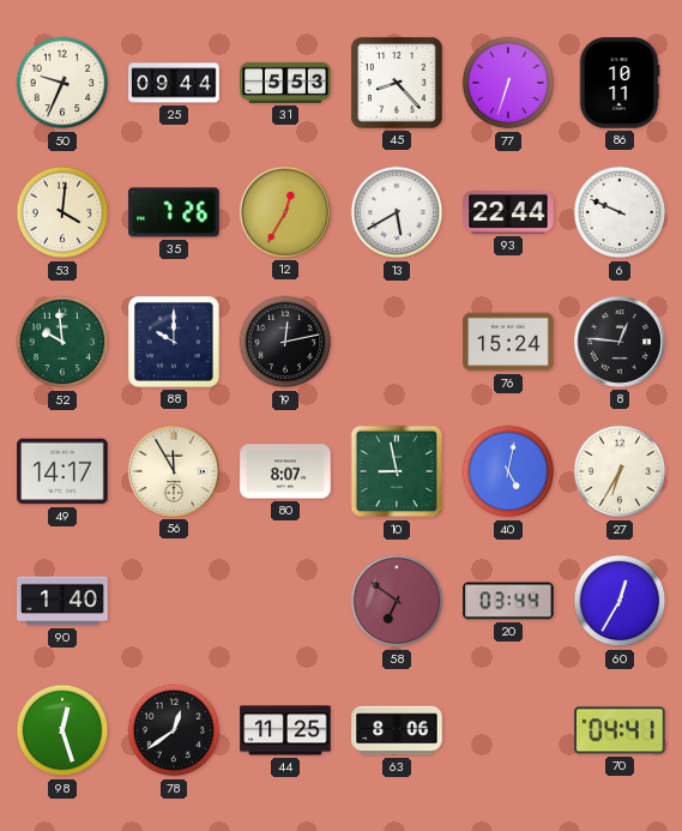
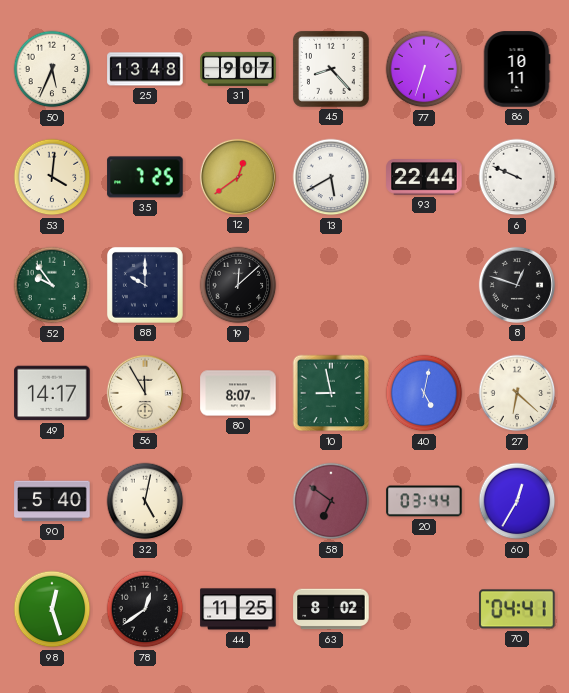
50: 9:34 -> 5:34
25: 09:44 -> 13:48
31: 5:53 -> 9:07
35: 7:26 -> 7:25
12: 12:35 -> 12:39
52: 9:59 -> 9:54
19: 12:13 -> 12:08
76: 15:24 -> none
8: 12:46 -> 12:48
27: 6:35 -> 6:22
90: 1:40 -> 5:40
32: none -> 5:02
63: 8:06 -> 8:02
